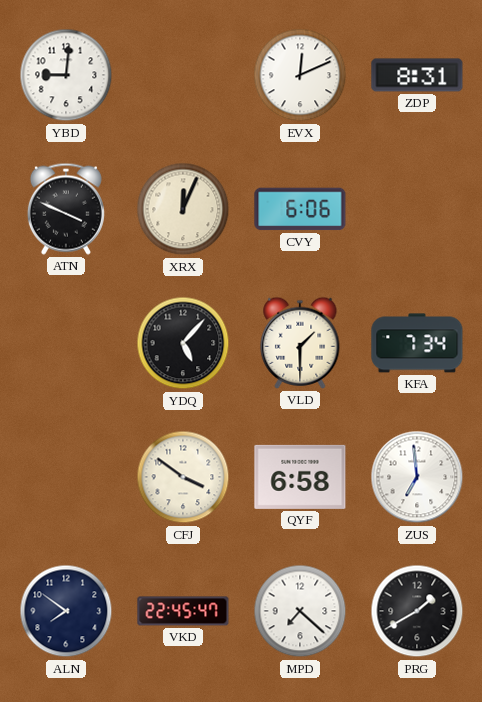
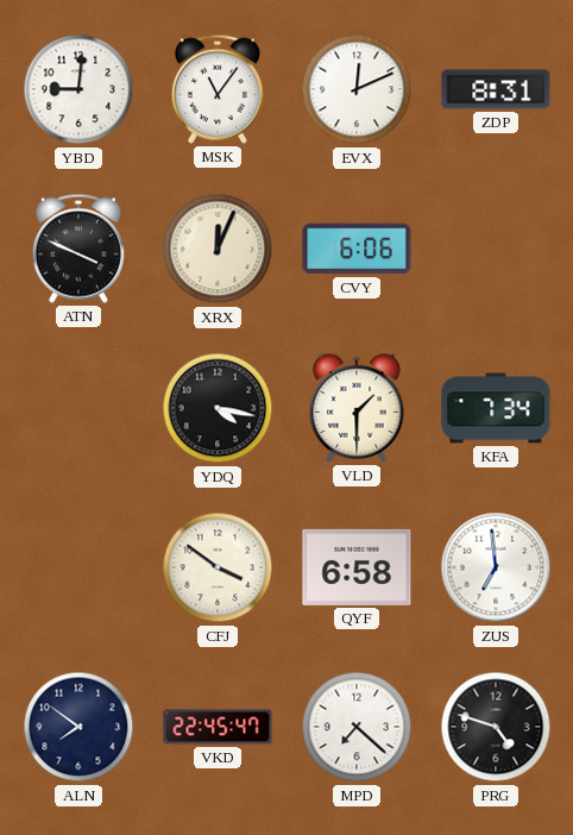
MSK: none -> 11:06
YDQ: 5:07 -> 4:17
PRG: 1:40 -> 4:48
